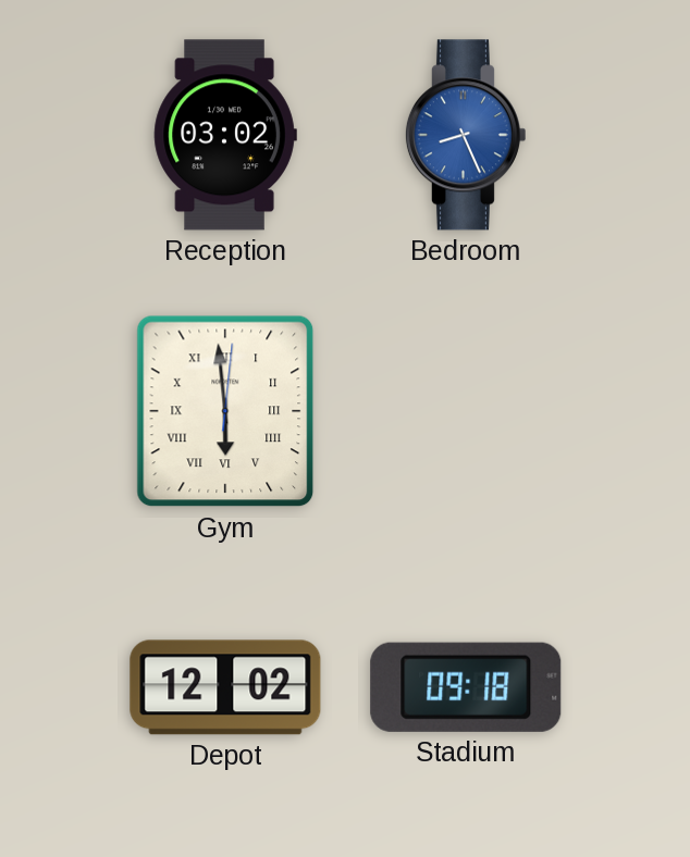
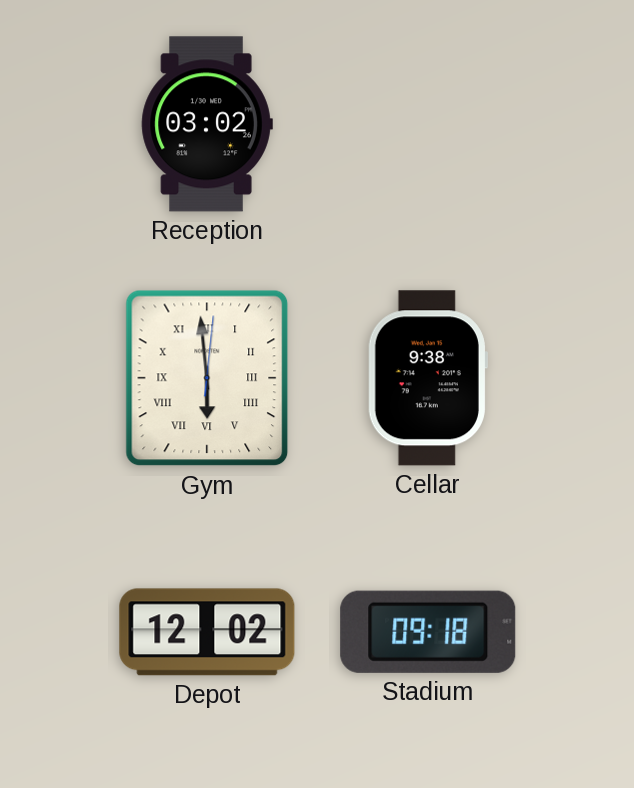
Bedroom: 8:26 -> none
Cellar: none -> 9:38
